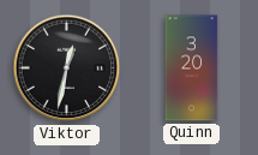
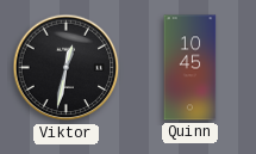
Quinn: 3:20 -> 10:45
